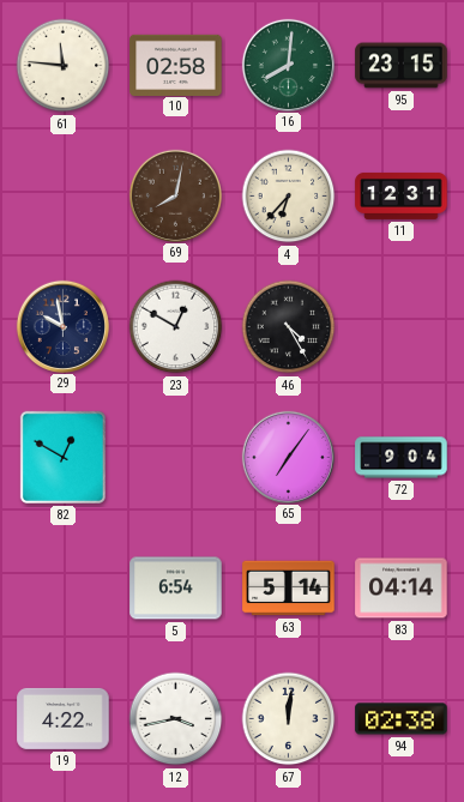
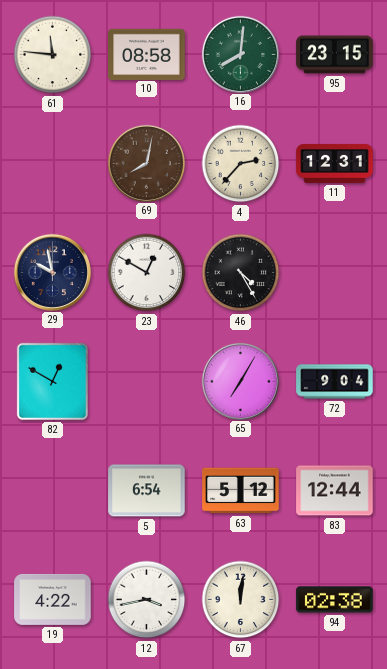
10: 02:58 -> 08:58
4: 6:37 -> 2:37
65: 7:06 -> 7:05
63: 5:14 -> 5:12
83: 04:14 -> 12:44
